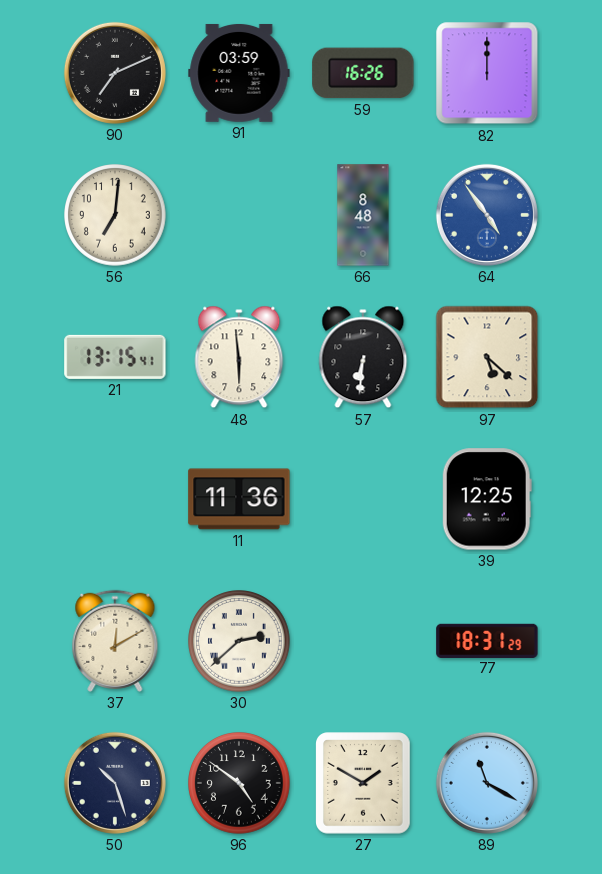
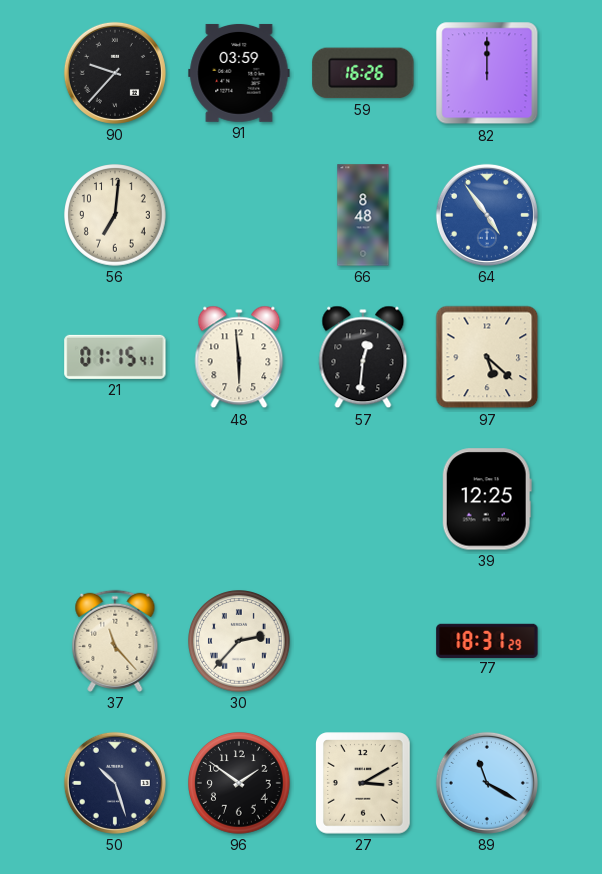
90: 7:11 -> 9:37
21: 13:15 -> 01:15
57: 6:31 -> 12:31
11: 11:36 -> none
37: 12:10 -> 11:23
30: 2:38 -> 2:37
96: 4:51 -> 1:51
27: 1:50 -> 3:10
